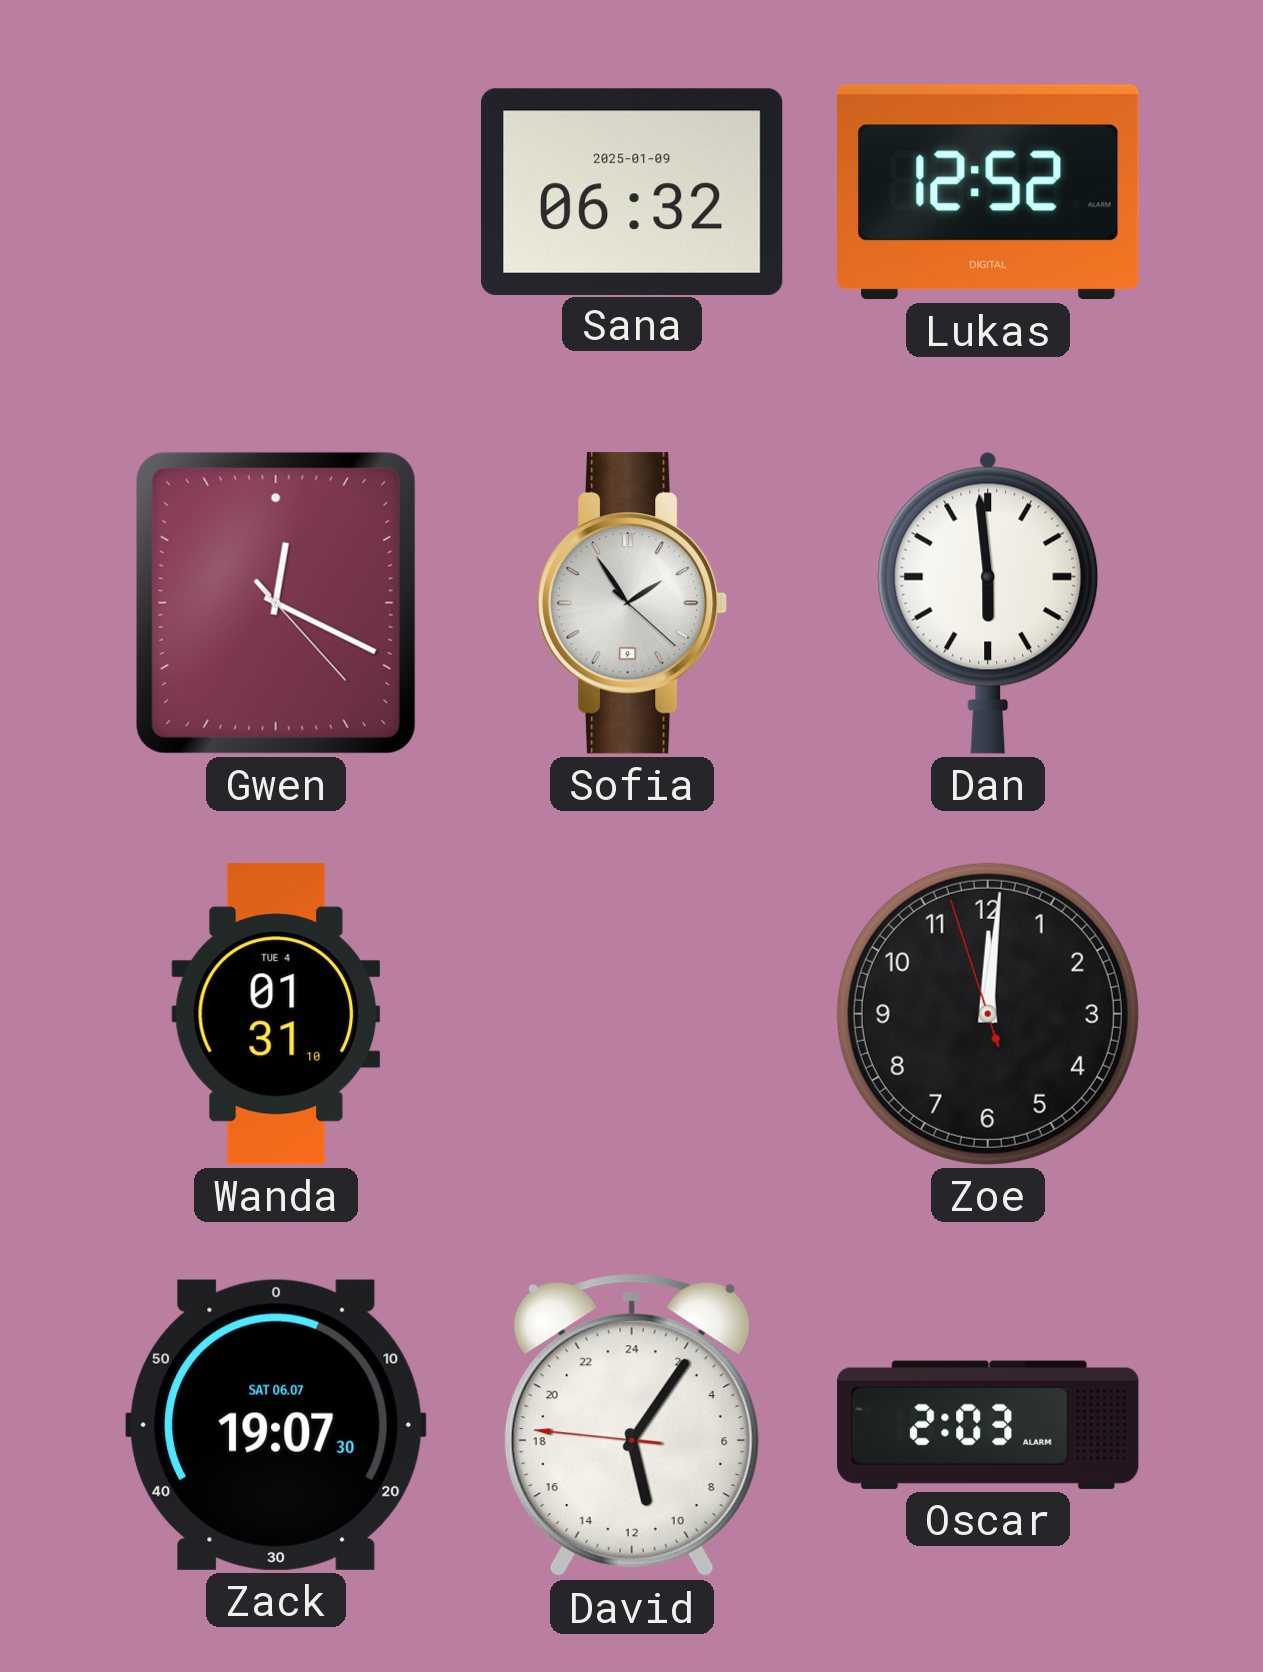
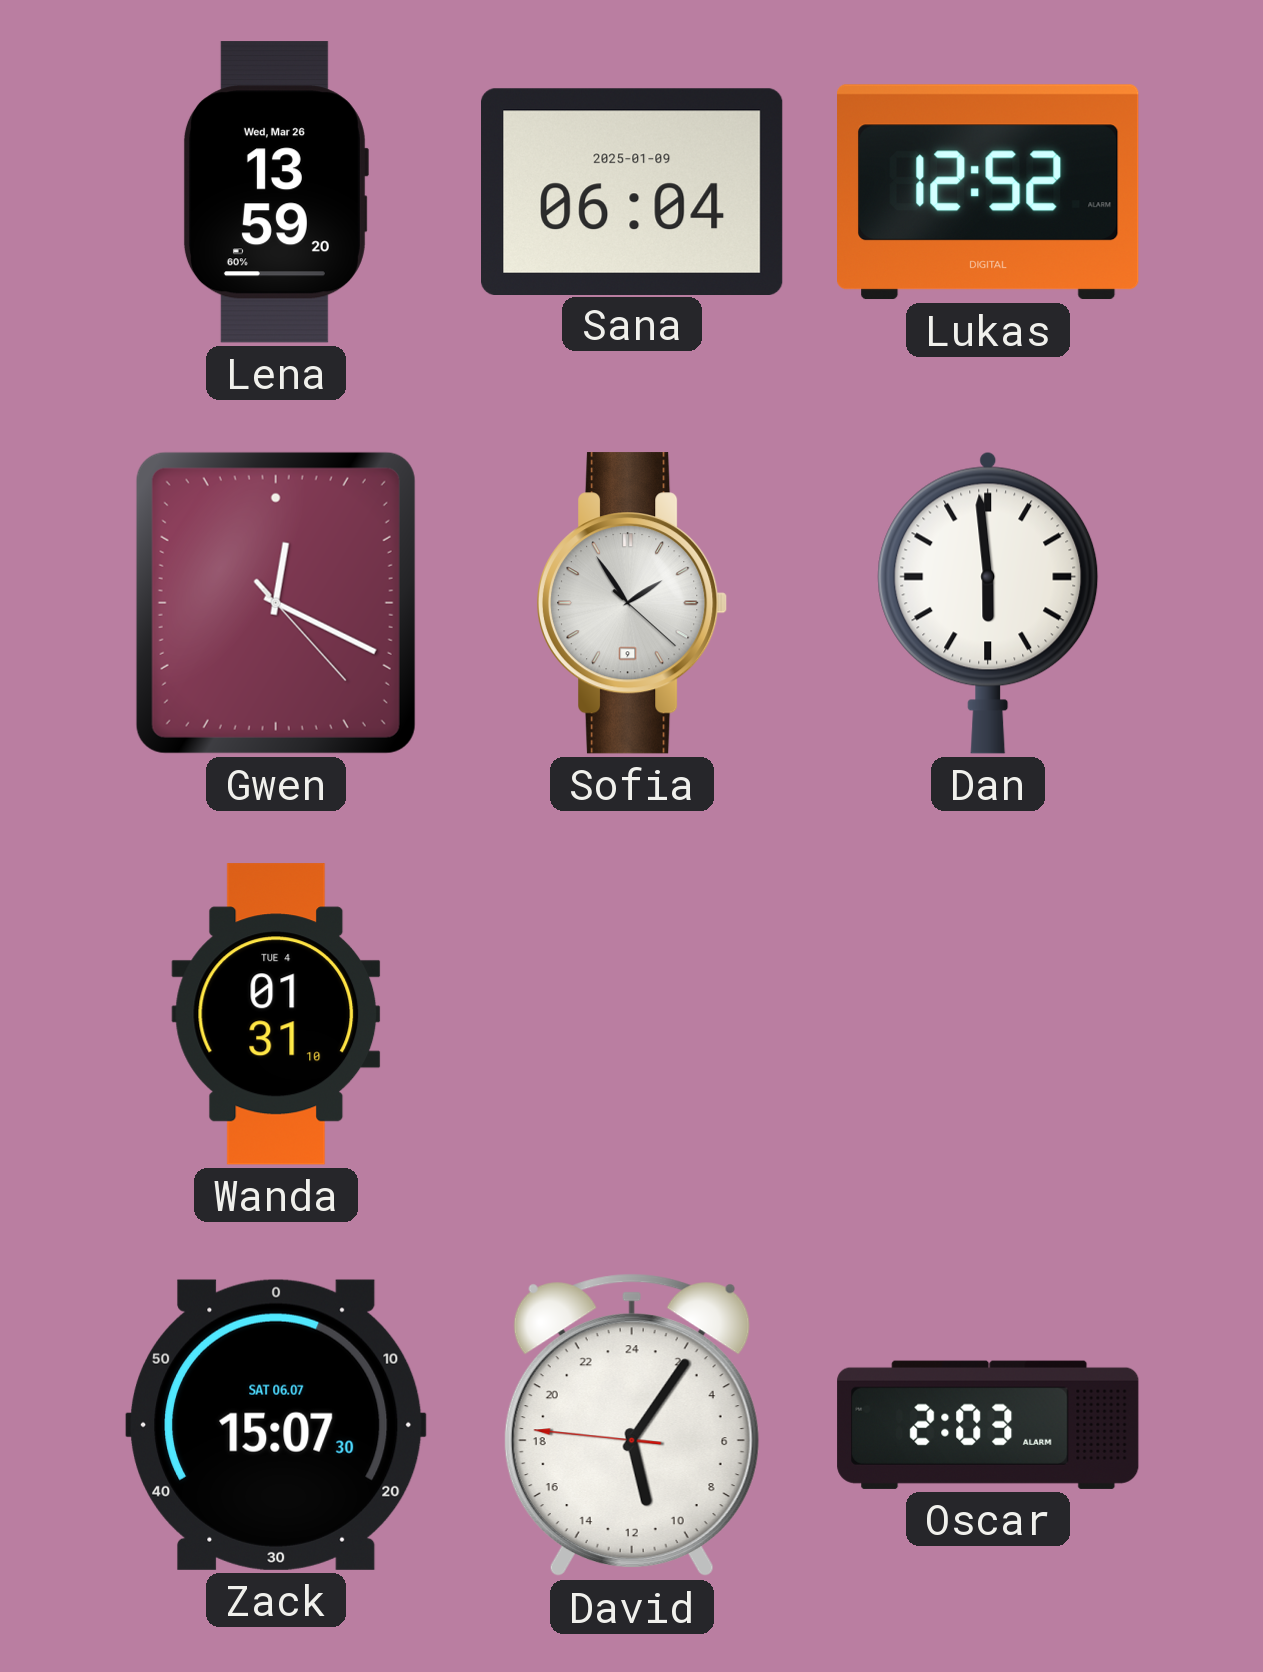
Lena: none -> 13:59
Sana: 06:32 -> 06:04
Zoe: 12:00 -> none
Zack: 19:07 -> 15:07
